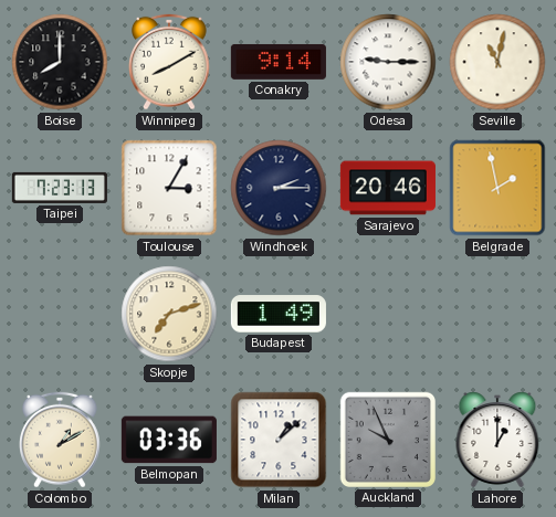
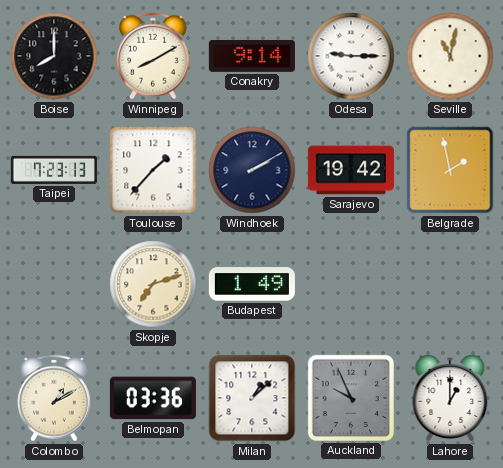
Toulouse: 3:05 -> 1:37
Windhoek: 2:15 -> 2:10
Sarajevo: 20:46 -> 19:42
